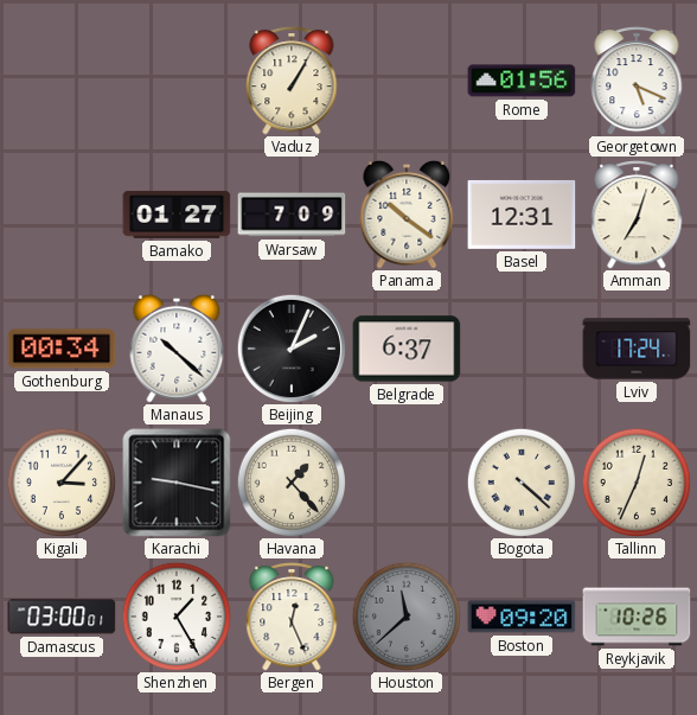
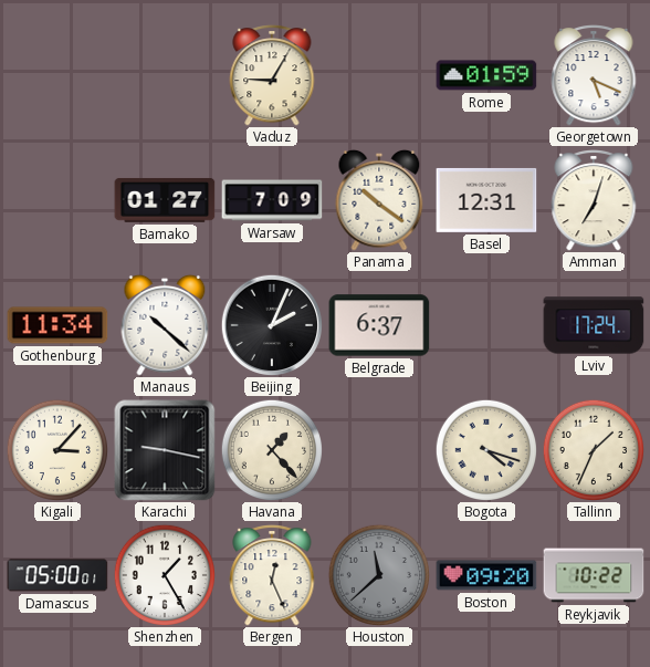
Vaduz: 1:05 -> 9:05
Rome: 01:56 -> 01:59
Gothenburg: 00:34 -> 11:34
Bogota: 4:22 -> 4:18
Tallinn: 12:34 -> 1:34
Damascus: 03:00 -> 05:00
Reykjavik: 10:26 -> 10:22
